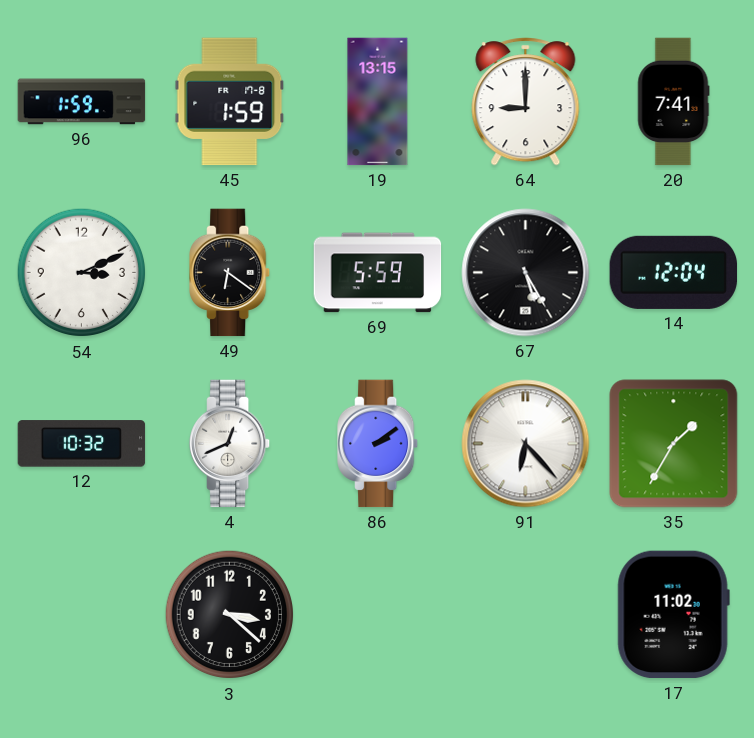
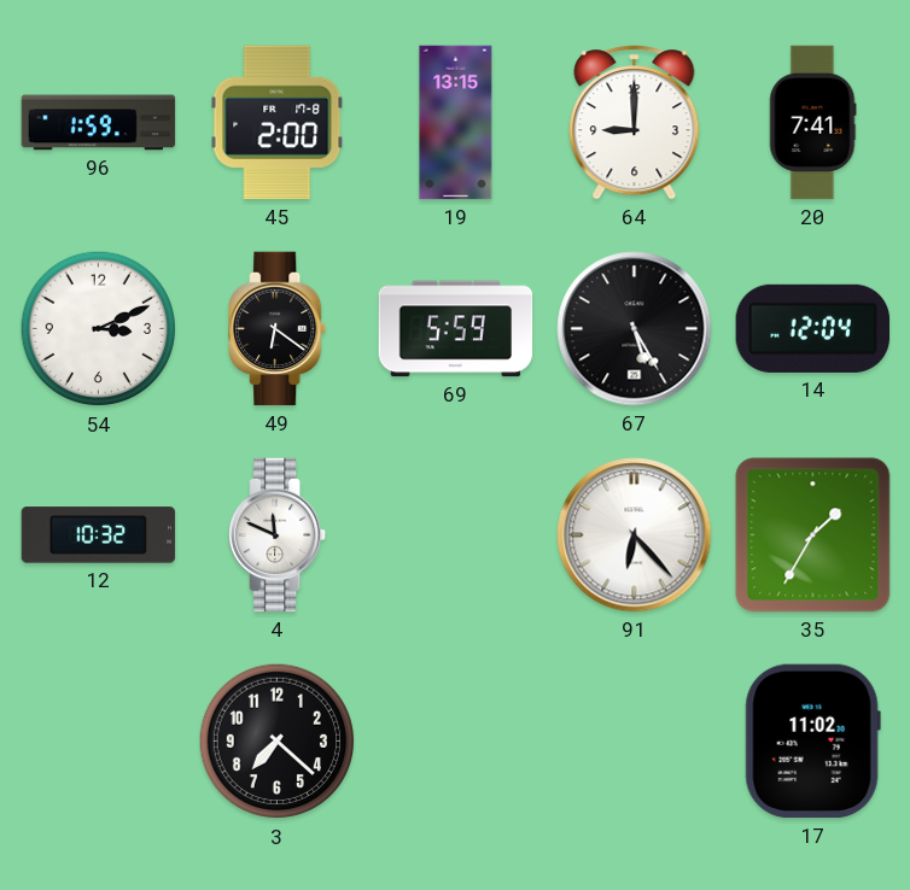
45: 1:59 -> 2:00
4: 12:41 -> 11:49
86: 2:09 -> none
3: 3:22 -> 7:22
